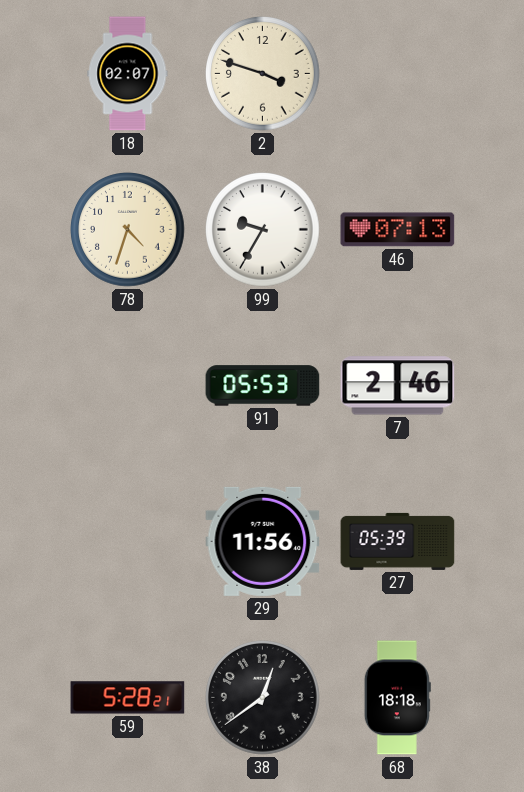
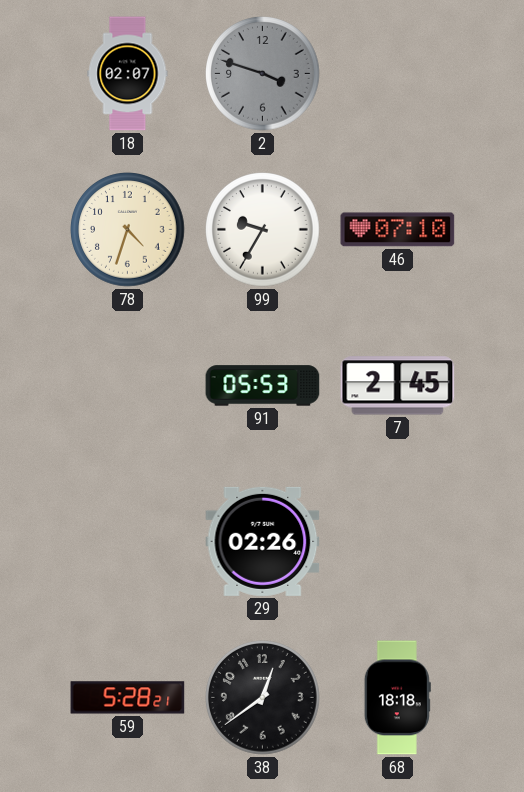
2 dial: cream -> grey
46: 07:13 -> 07:10
7: 2:46 -> 2:45
29: 11:56 -> 02:26
27: 05:39 -> none
